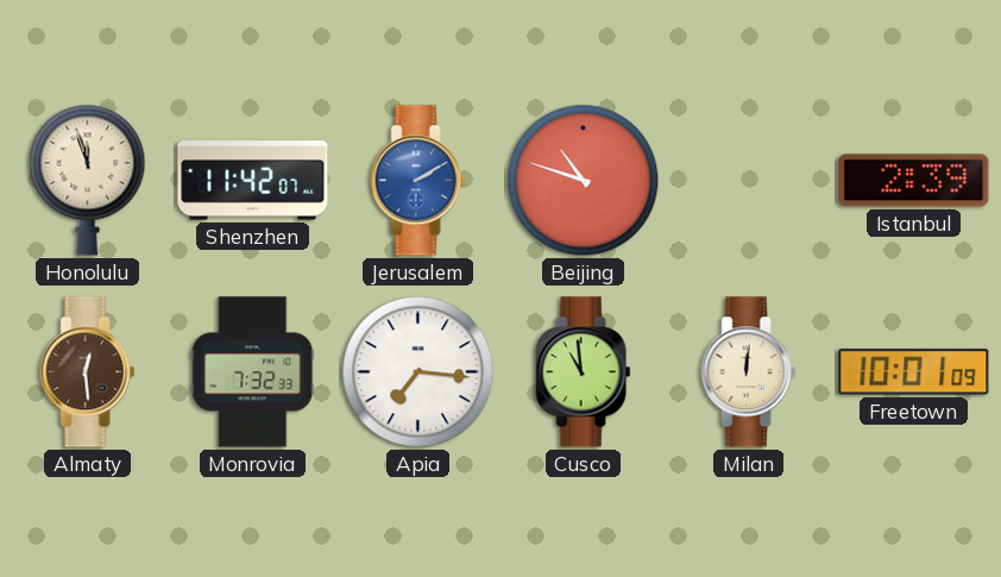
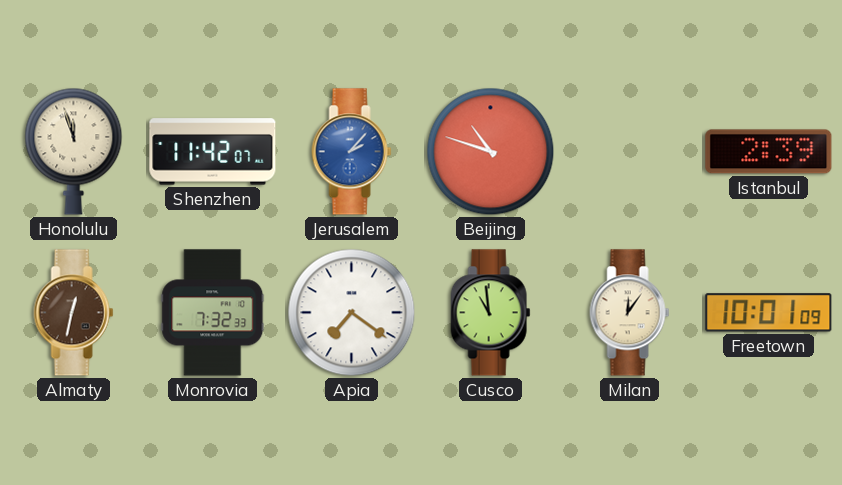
Jerusalem: 2:10 -> 2:07
Almaty: 12:29 -> 12:32
Apia: 7:16 -> 7:21
Milan: 12:01 -> 12:06
